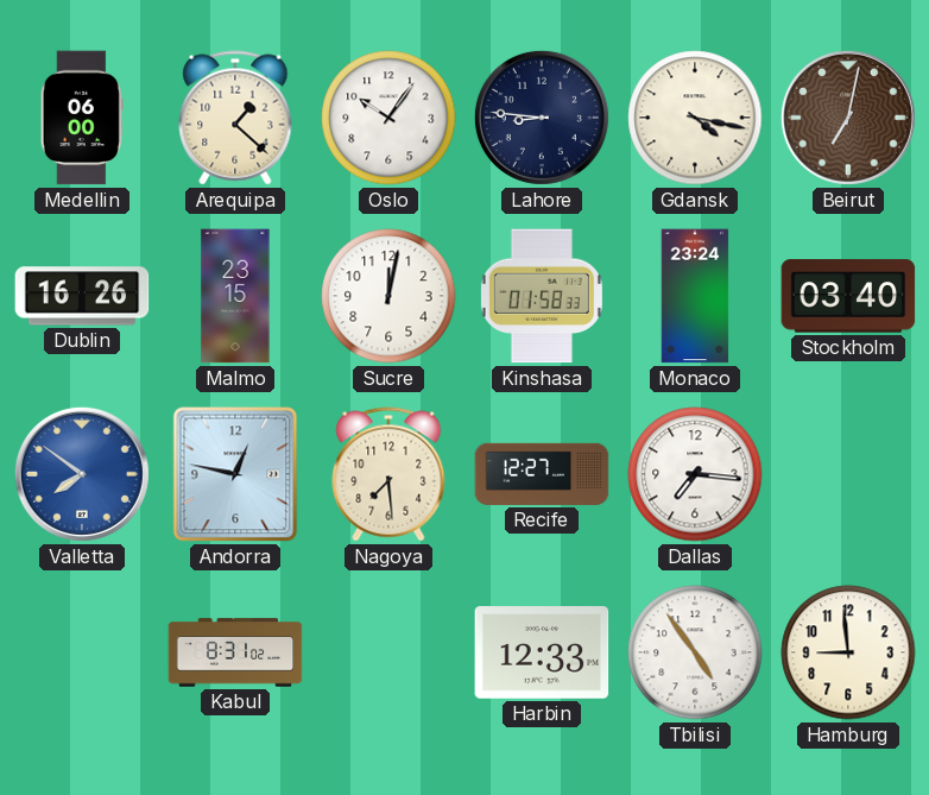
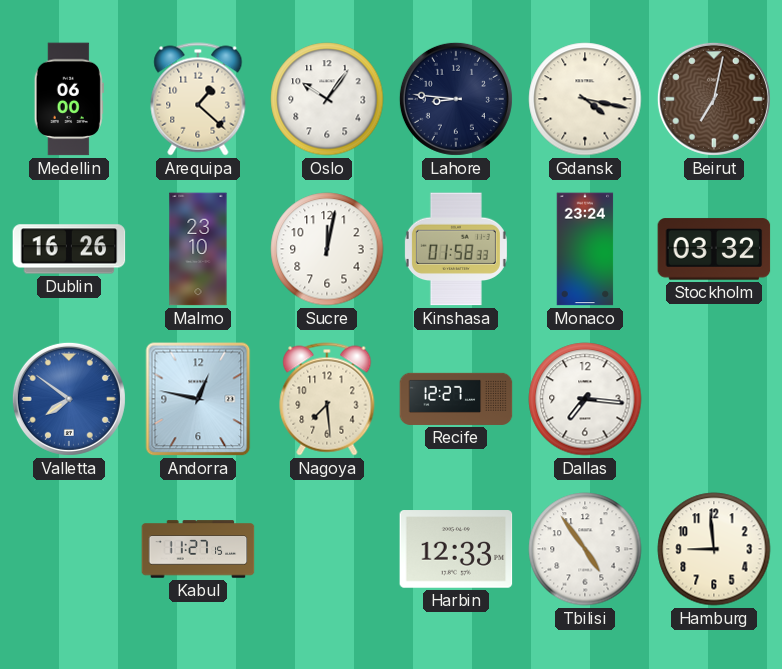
Malmo: 23:15 -> 23:10
Stockholm: 03:40 -> 03:32
Kabul: 8:31 -> 11:27
